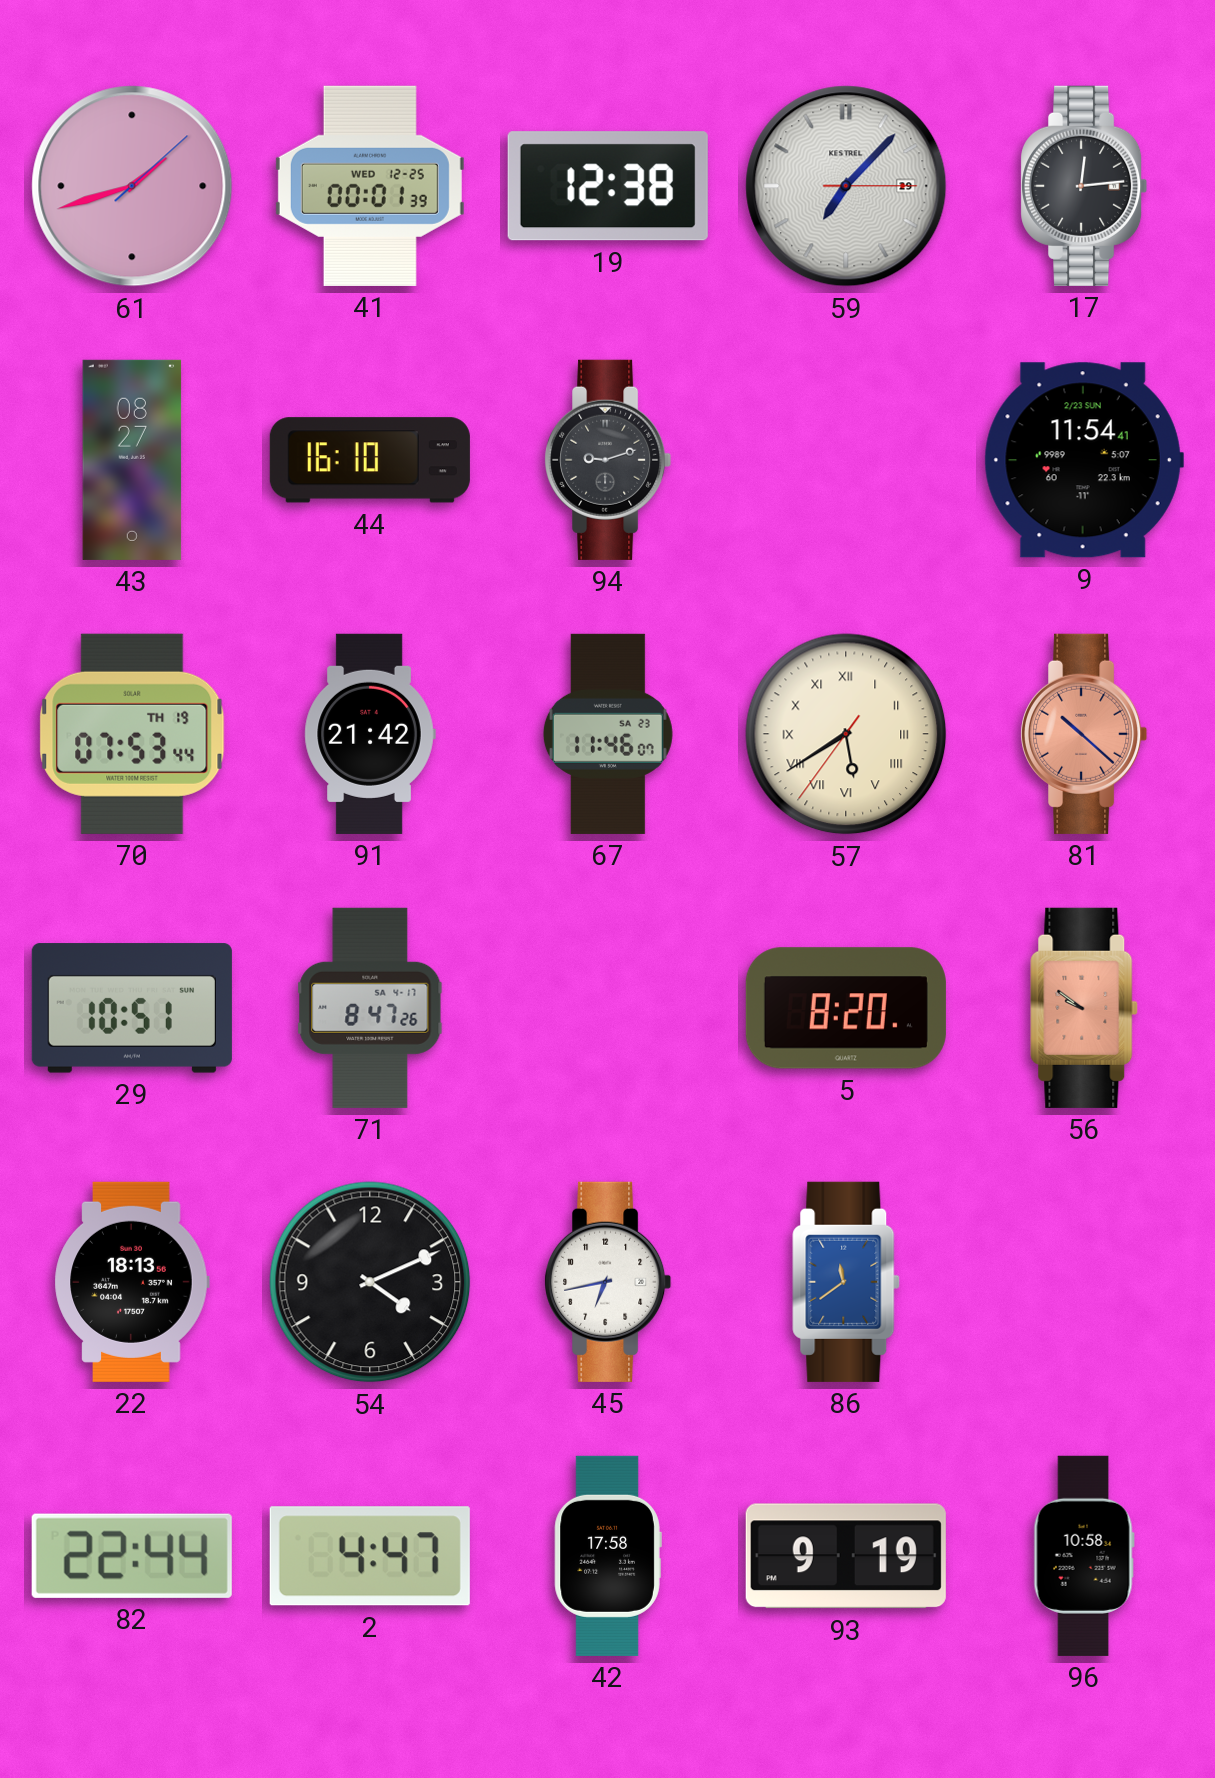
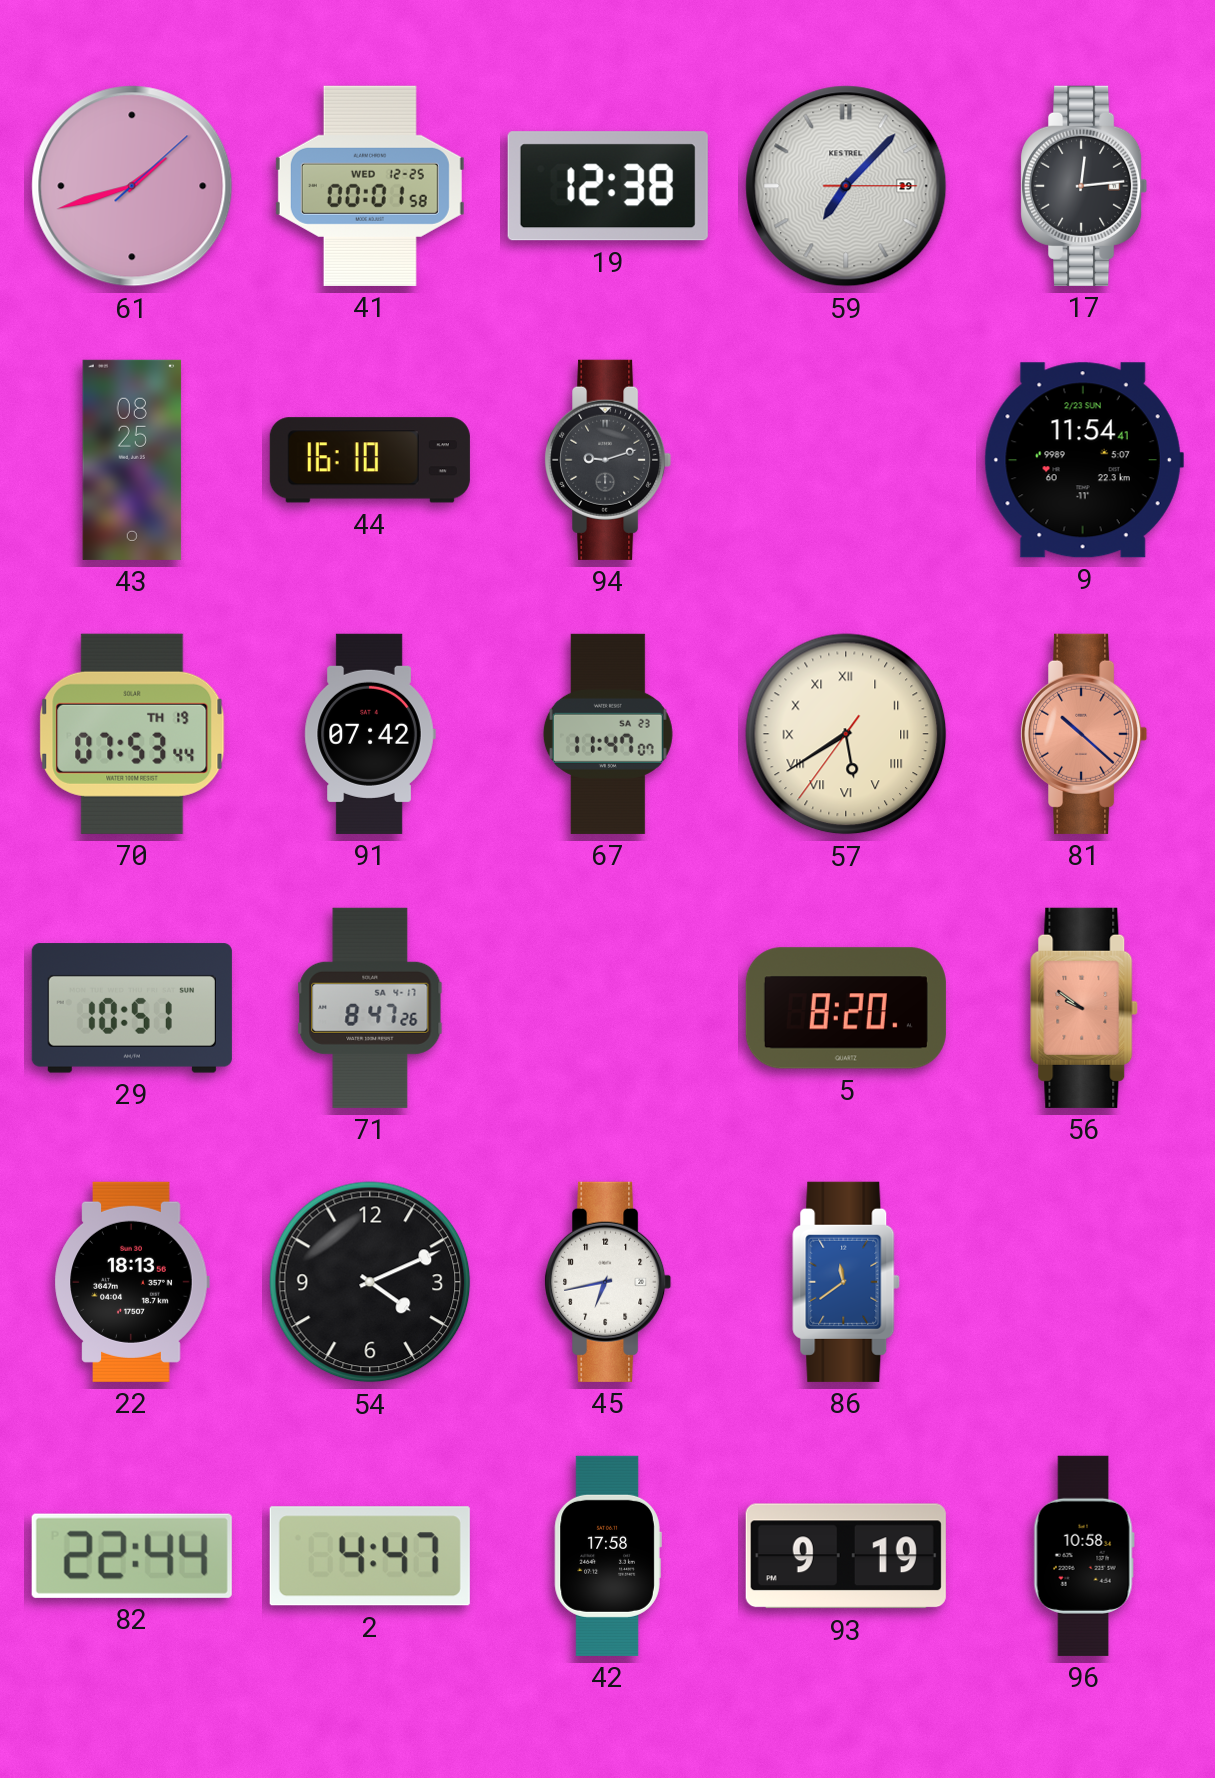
41: 00:01:39 -> 00:01:58
43: 08:27 -> 08:25
91: 21:42 -> 07:42
67: 11:46 -> 11:47
